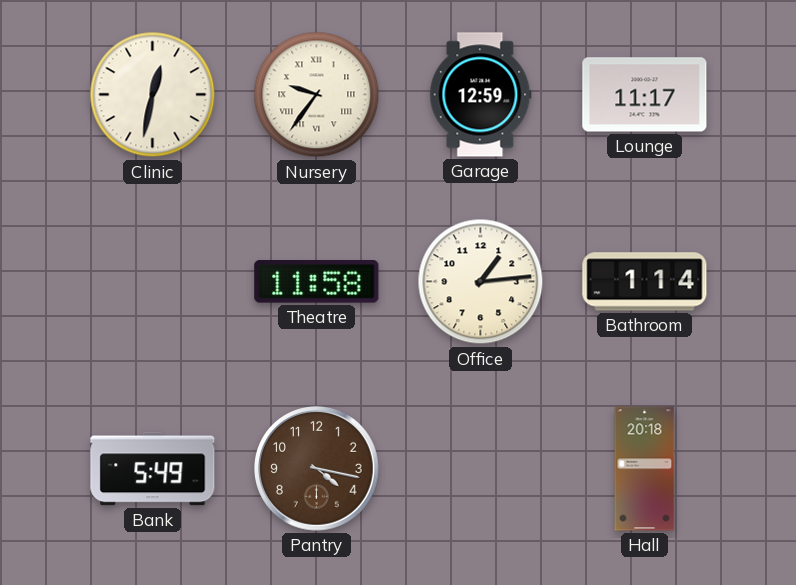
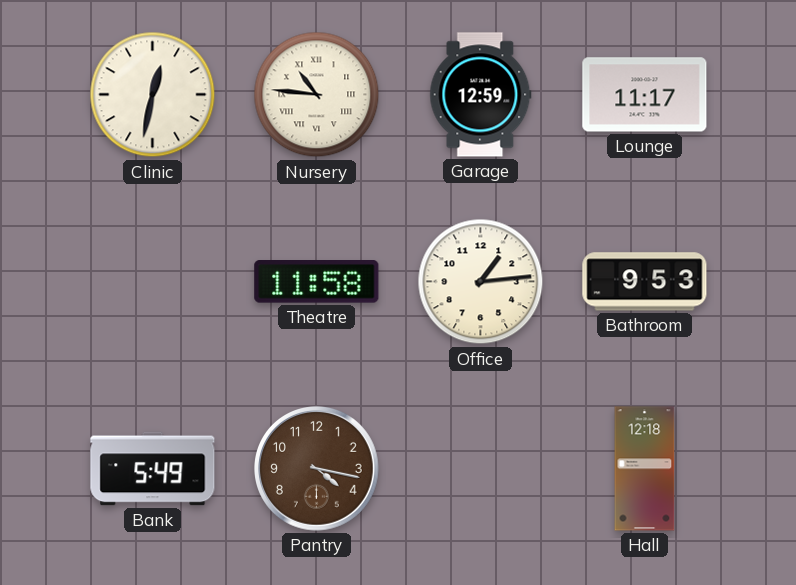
Nursery: 9:36 -> 10:46
Bathroom: 1:14 -> 9:53
Hall: 20:18 -> 12:18
